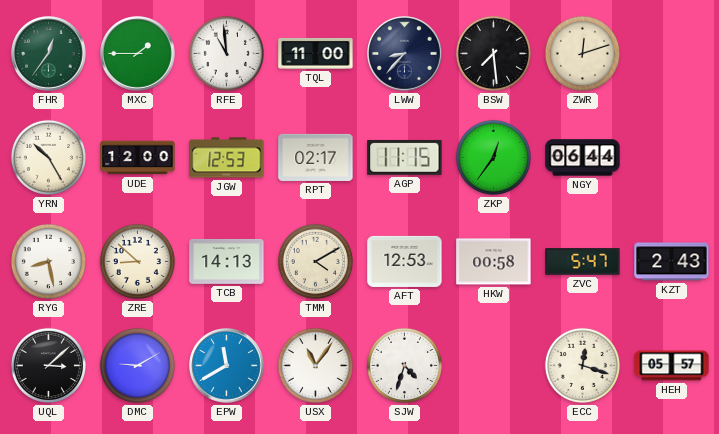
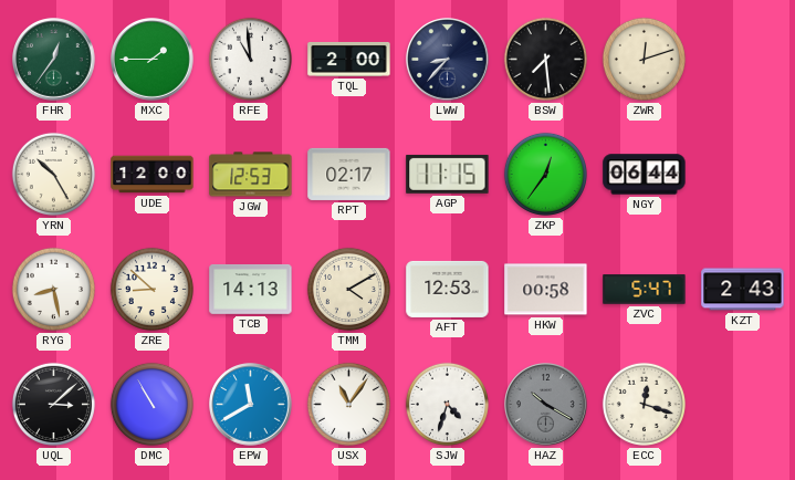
TQL: 11:00 -> 2:00
DMC: 9:10 -> 10:55
HAZ: none -> 10:20
HEH: 05:57 -> none
